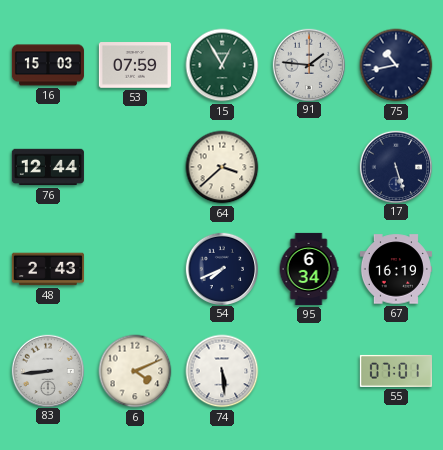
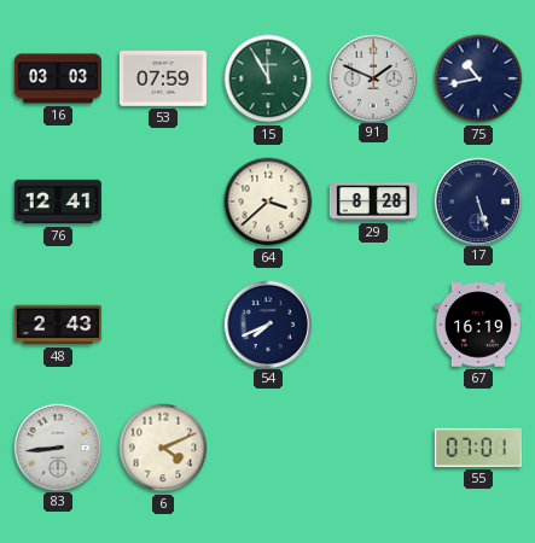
16: 15:03 -> 03:03
15: 12:55 -> 11:55
91: 1:46 -> 1:49
76: 12:44 -> 12:41
29: none -> 8:28
95: 6:34 -> none
74: 5:29 -> none
